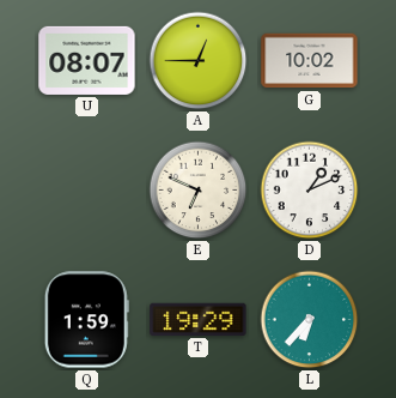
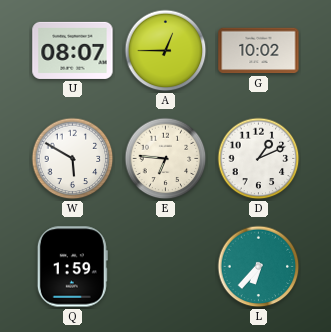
W: none -> 5:50
E: 6:49 -> 6:46
T: 19:29 -> none
